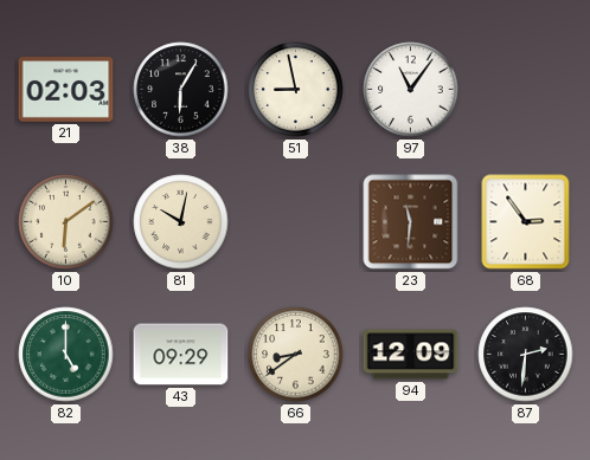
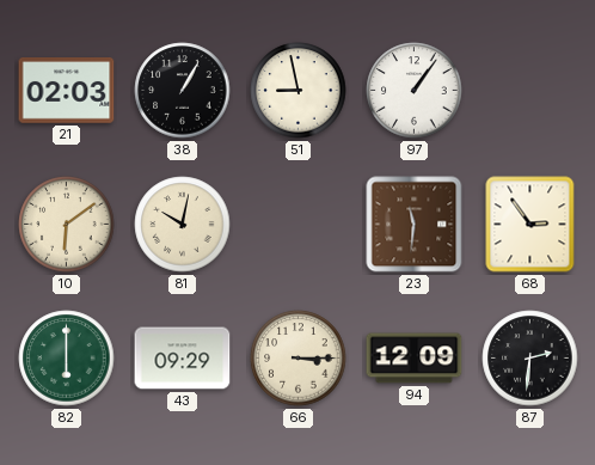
38: 6:05 -> 1:05
97: 11:06 -> 1:06
82: 5:00 -> 6:00
66: 8:39 -> 3:15
